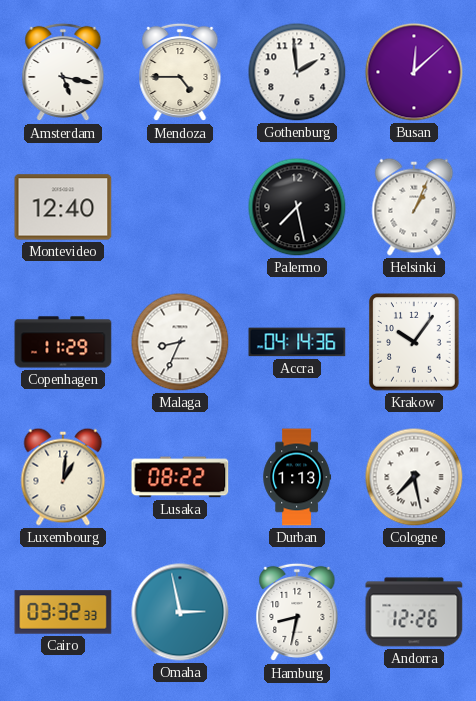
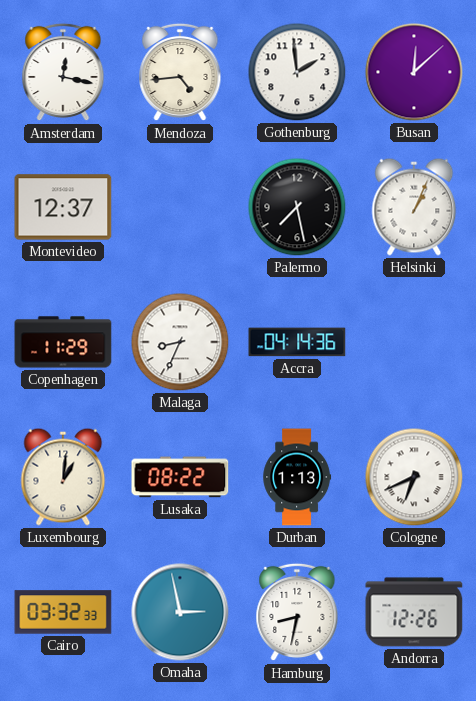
Amsterdam: 5:17 -> 12:17
Mendoza: 4:45 -> 4:44
Montevideo: 12:40 -> 12:37
Krakow: 10:06 -> none
Cologne: 7:28 -> 6:41
